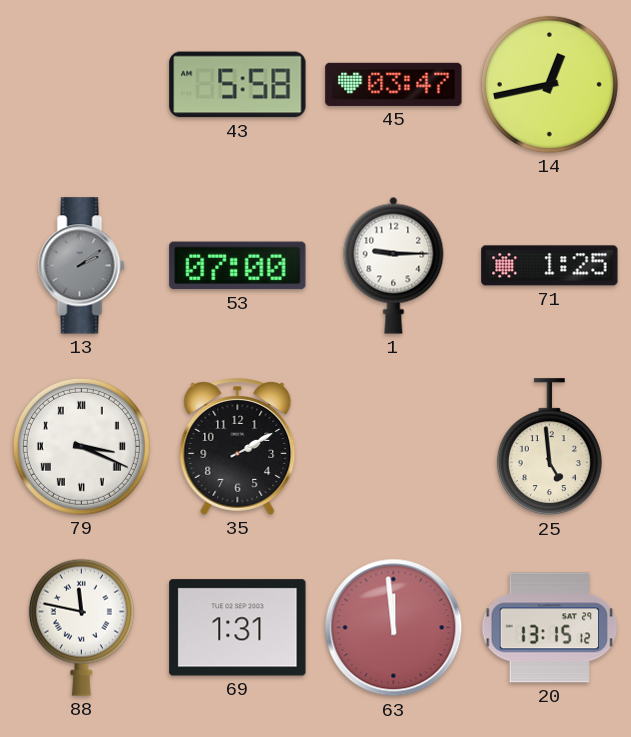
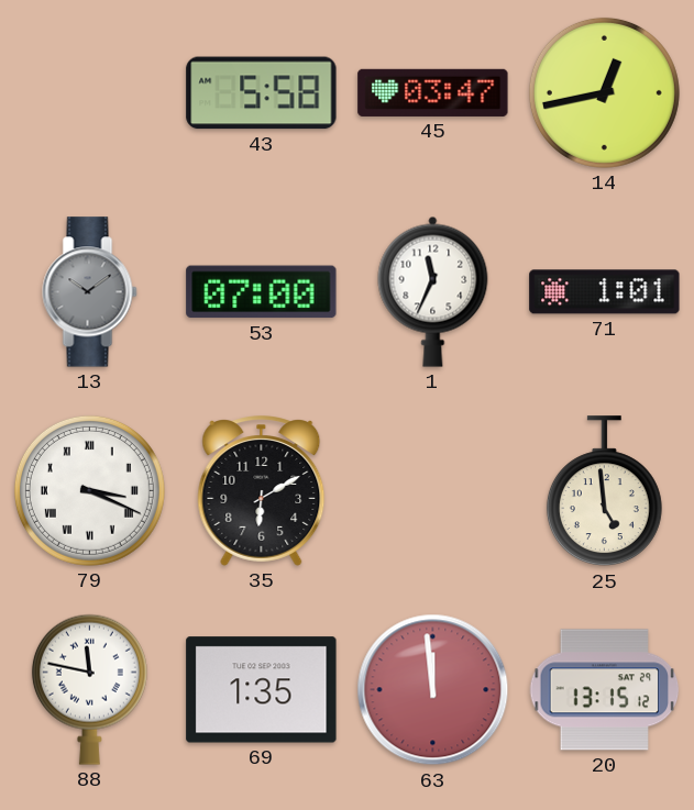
13: 2:09 -> 10:09
1: 9:15 -> 11:34
71: 1:25 -> 1:01
35: 2:10 -> 6:10
69: 1:31 -> 1:35
